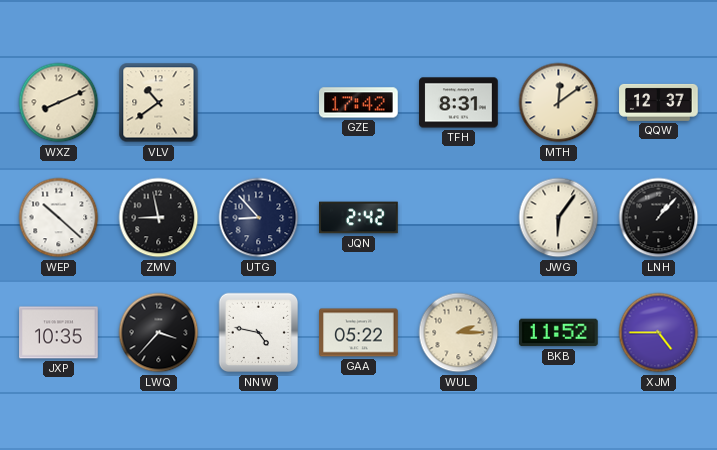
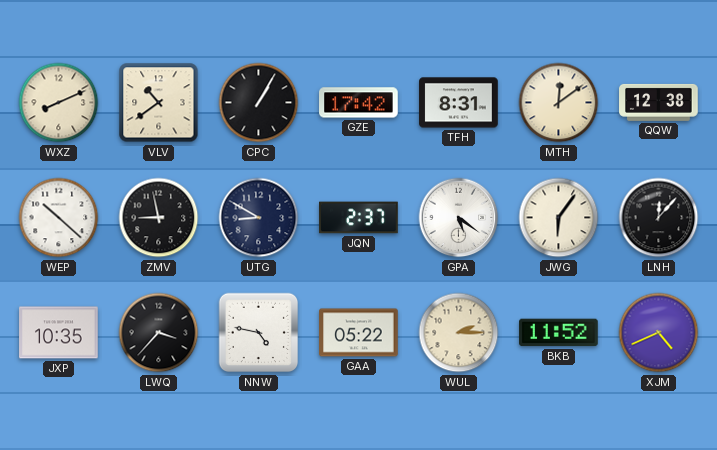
CPC: none -> 1:05
QQW: 12:37 -> 12:38
UTG: 8:53 -> 8:50
JQN: 2:42 -> 2:37
GPA: none -> 5:21
LNH: 1:07 -> 12:07
XJM: 4:45 -> 4:41
